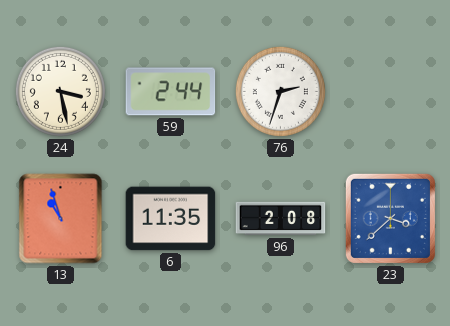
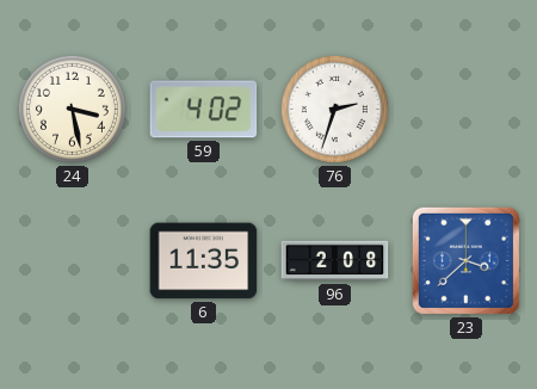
59: 2:44 -> 4:02
13: 10:57 -> none
